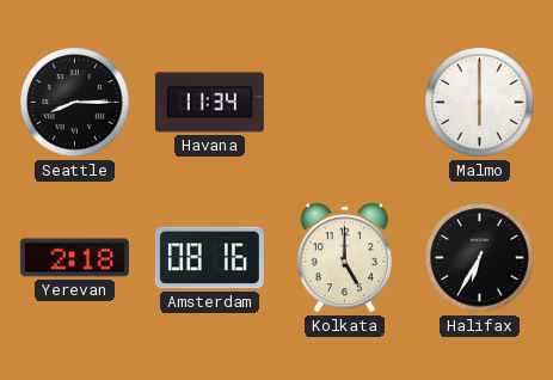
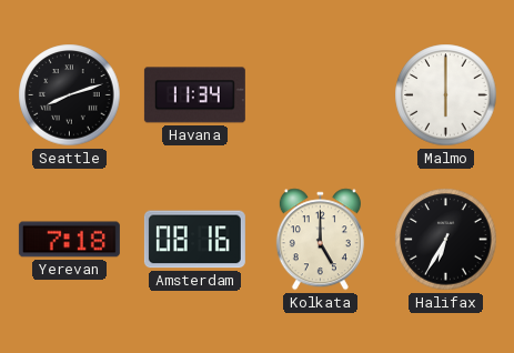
Seattle: 8:15 -> 8:12
Yerevan: 2:18 -> 7:18
